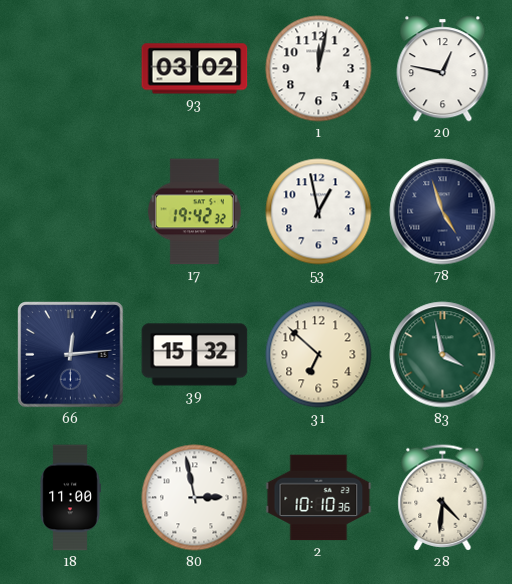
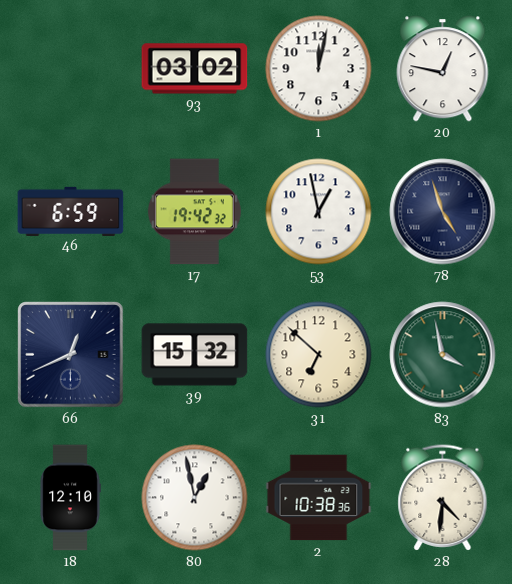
46: none -> 6:59
66: 12:14 -> 12:41
18: 11:00 -> 12:10
80: 2:58 -> 12:58
2: 10:10 -> 10:38
